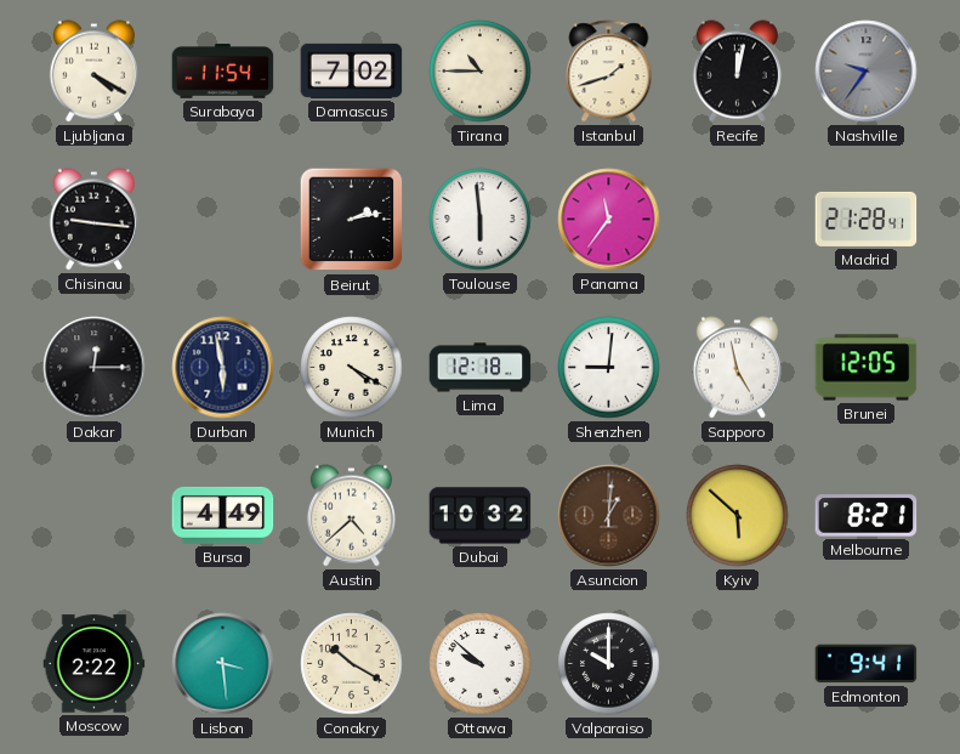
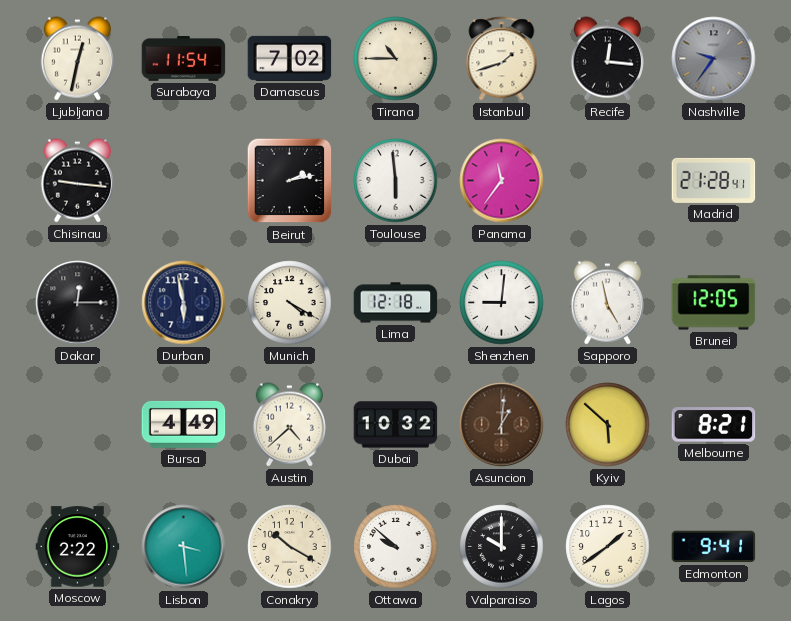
Ljubljana: 4:20 -> 12:32
Recife: 12:02 -> 12:16
Lagos: none -> 1:39
